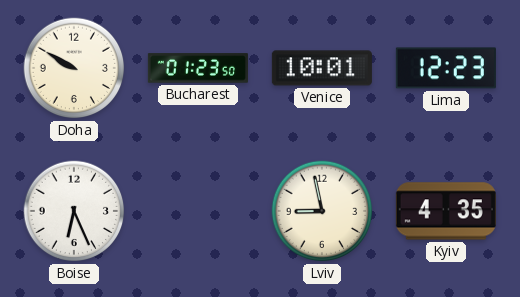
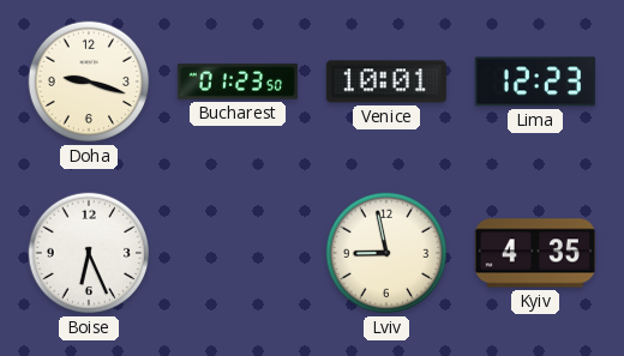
Doha: 9:50 -> 9:18
